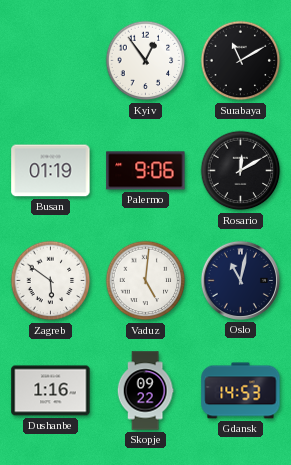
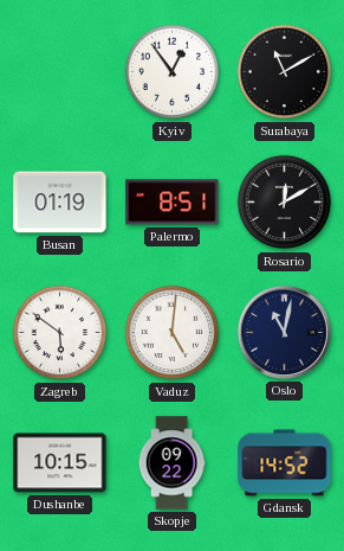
Palermo: 9:06 -> 8:51
Dushanbe: 1:16 -> 10:15
Gdansk: 14:53 -> 14:52
